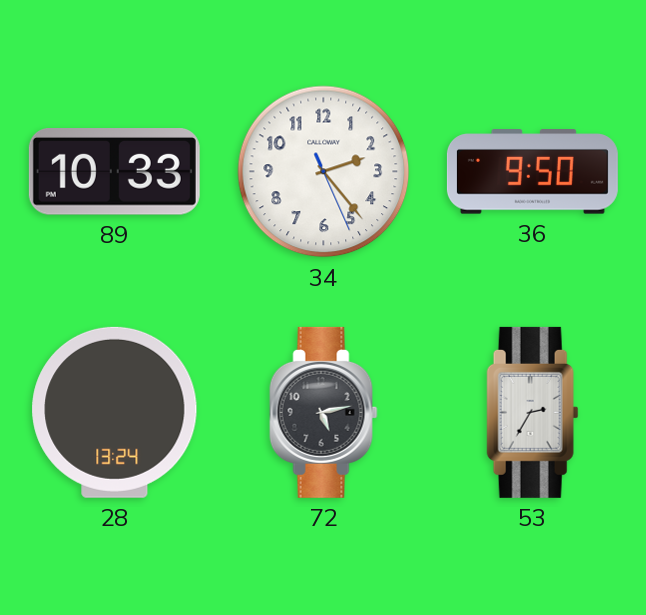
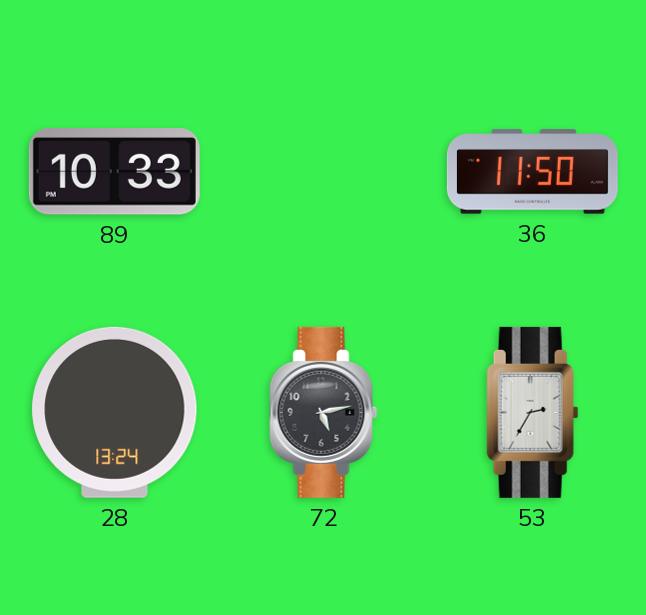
34: 2:23 -> none
36: 9:50 -> 11:50
